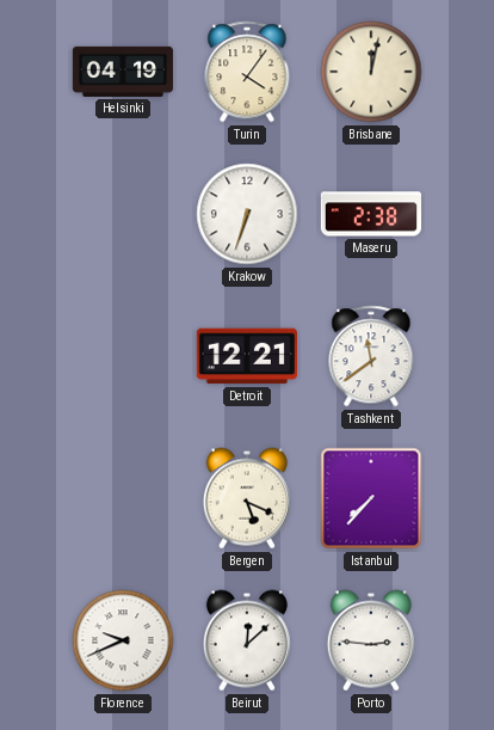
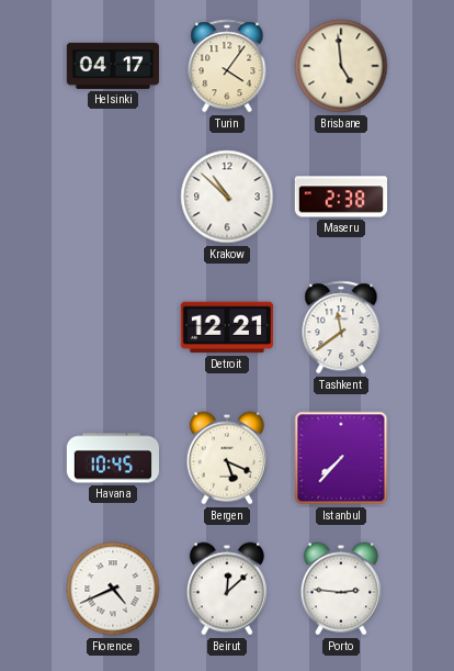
Helsinki: 04:19 -> 04:17
Brisbane: 12:02 -> 4:59
Krakow: 6:33 -> 10:52
Havana: none -> 10:45
Florence: 9:41 -> 4:41
